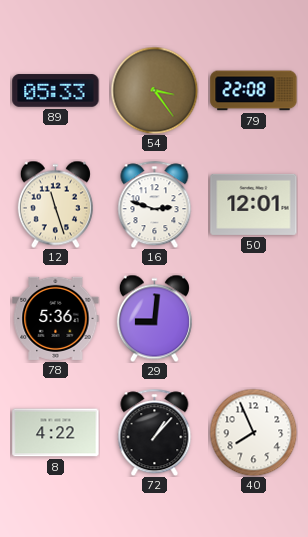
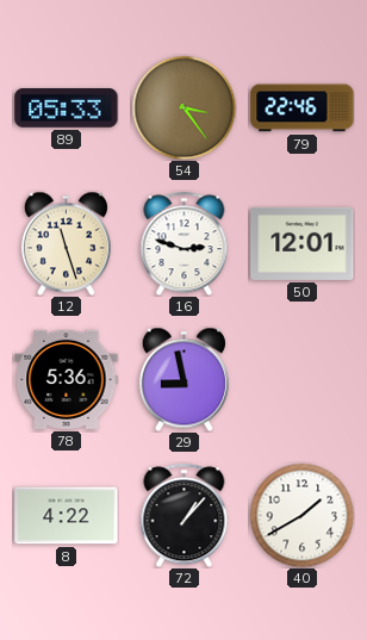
79: 22:08 -> 22:46
29: 9:01 -> 8:58
40: 7:56 -> 1:40
